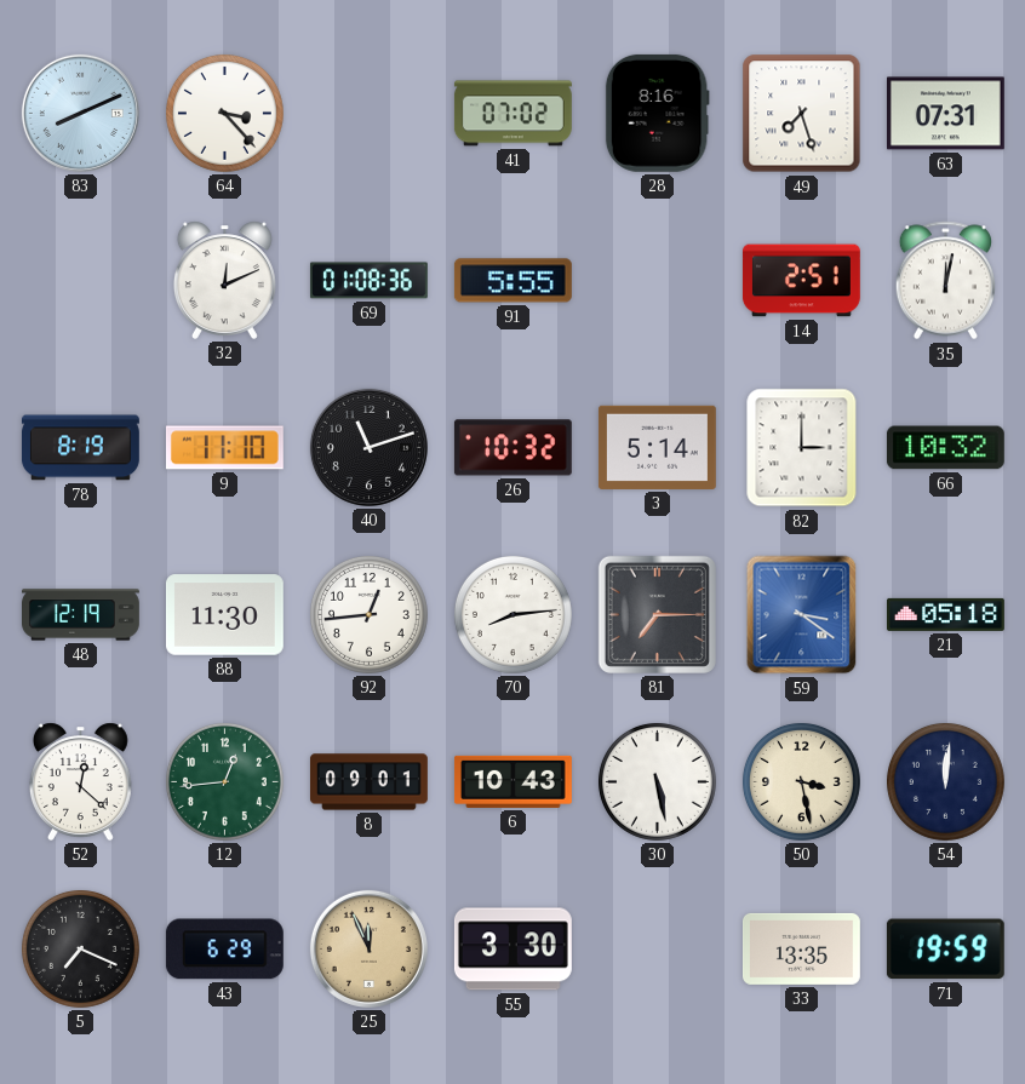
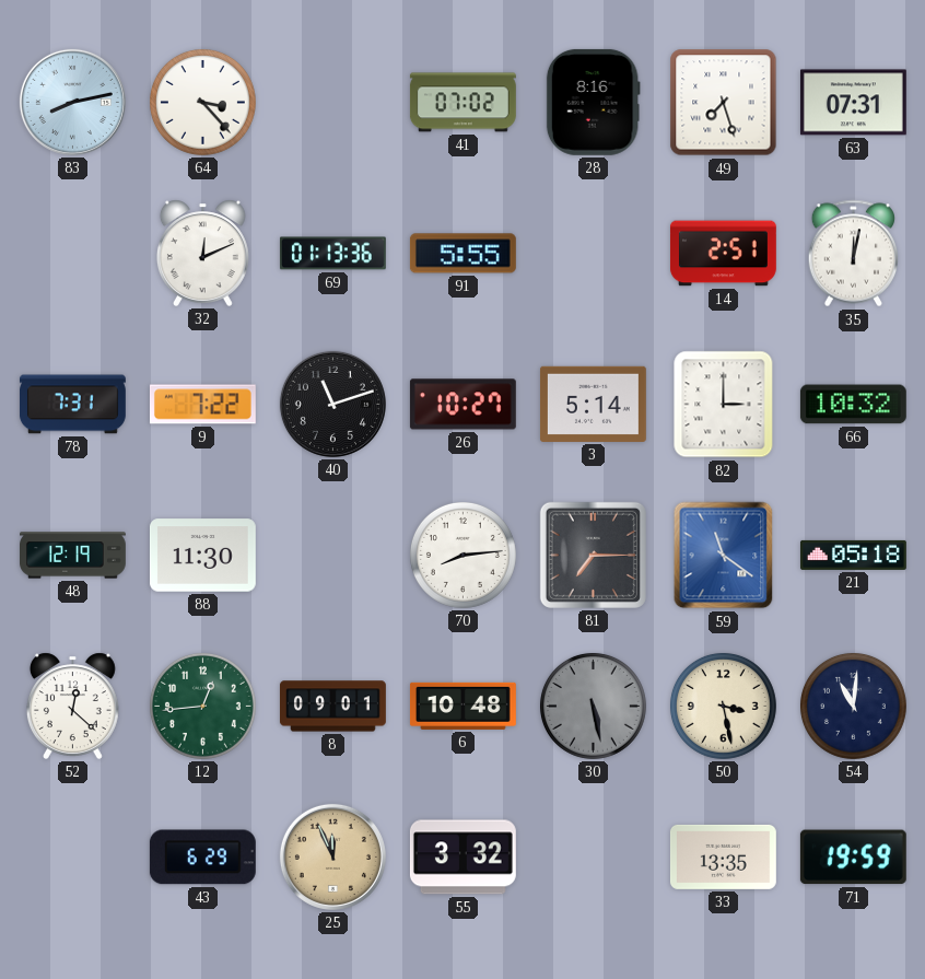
83: 8:11 -> 8:13
69: 01:08 -> 01:13
78: 8:19 -> 7:31
9: 11:10 -> 7:22
26: 10:32 -> 10:27
92: 12:44 -> none
59: 3:21 -> 11:21
6: 10:43 -> 10:48
30 dial: white -> grey
54: 12:01 -> 11:01
5: 7:19 -> none
55: 3:30 -> 3:32
